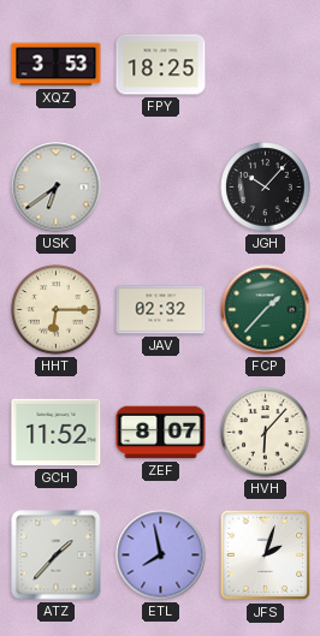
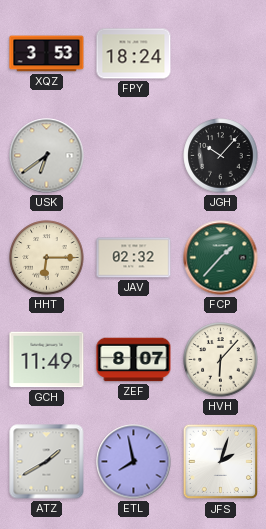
FPY: 18:25 -> 18:24
GCH: 11:52 -> 11:49
ATZ: 1:37 -> 1:40
